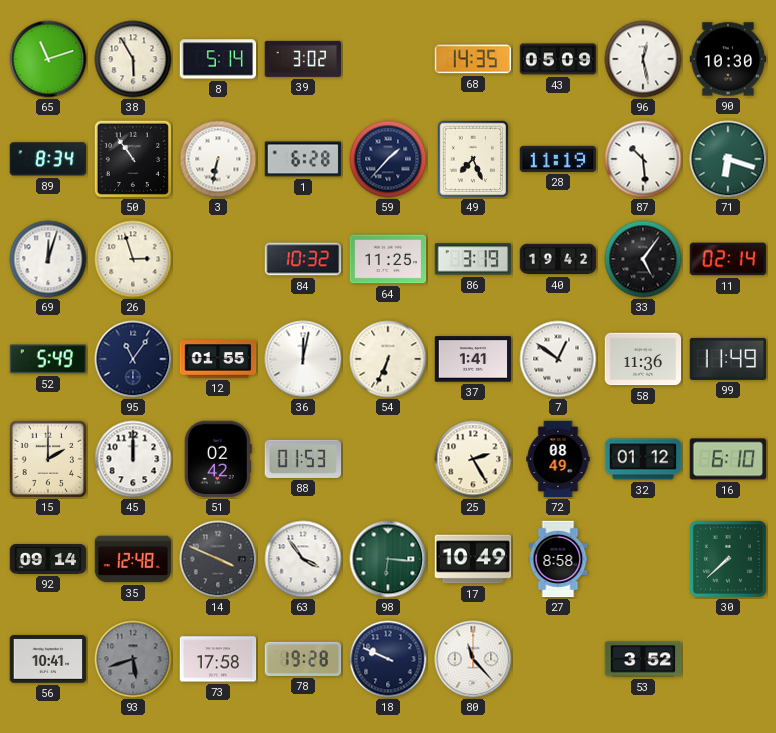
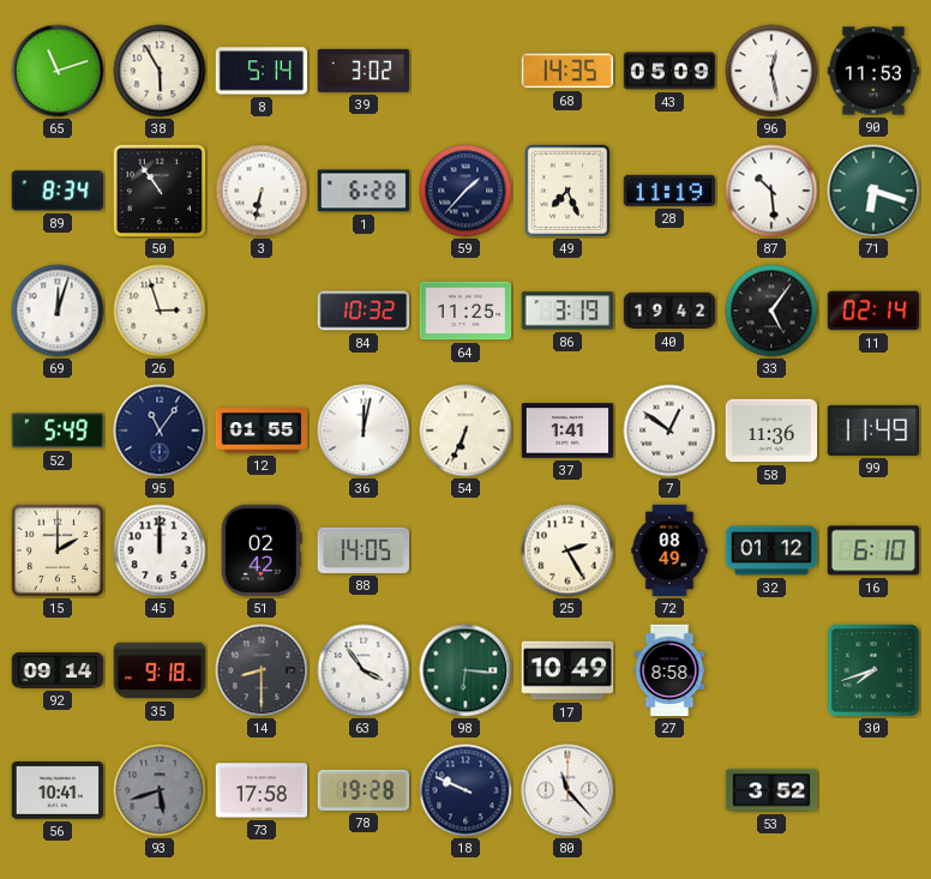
90: 10:30 -> 11:53
88: 01:53 -> 14:05
35: 12:48 -> 9:18
14: 3:49 -> 8:30
30: 7:38 -> 7:42
